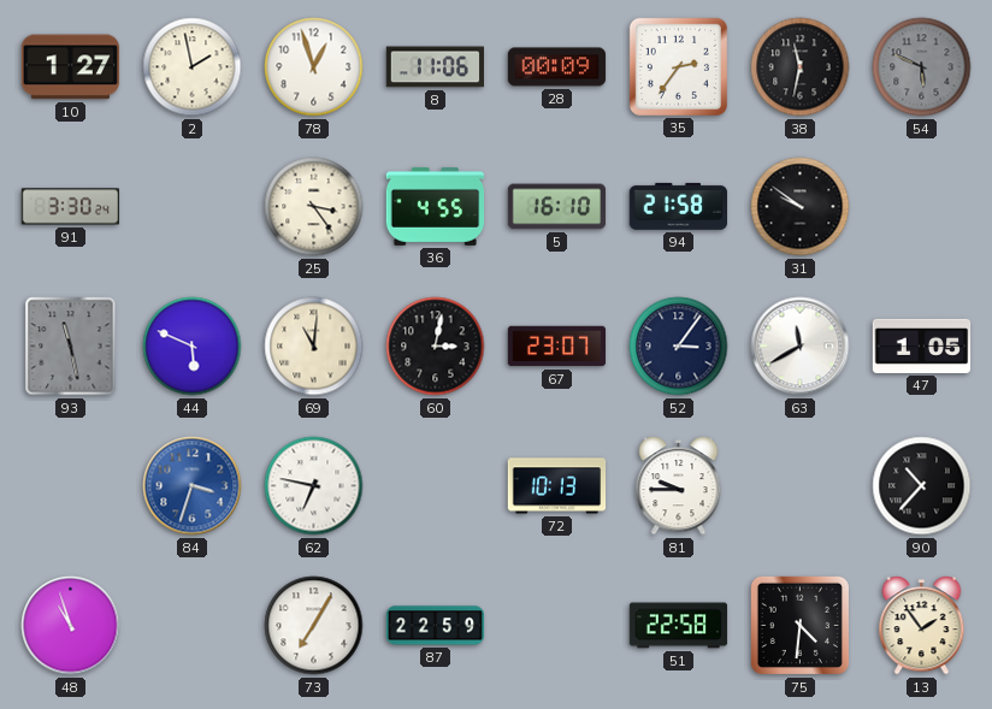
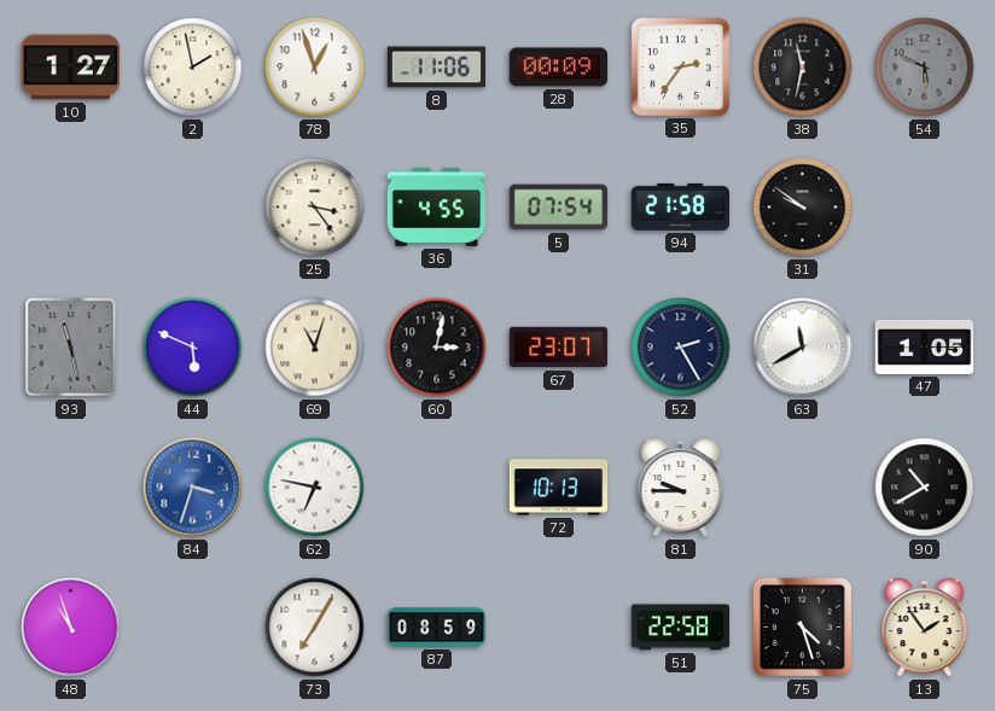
91: 3:30 -> none
5: 16:10 -> 07:54
69: 11:01 -> 11:03
52: 3:06 -> 2:25
90: 10:37 -> 10:40
87: 22:59 -> 08:59
75: 4:31 -> 4:27
